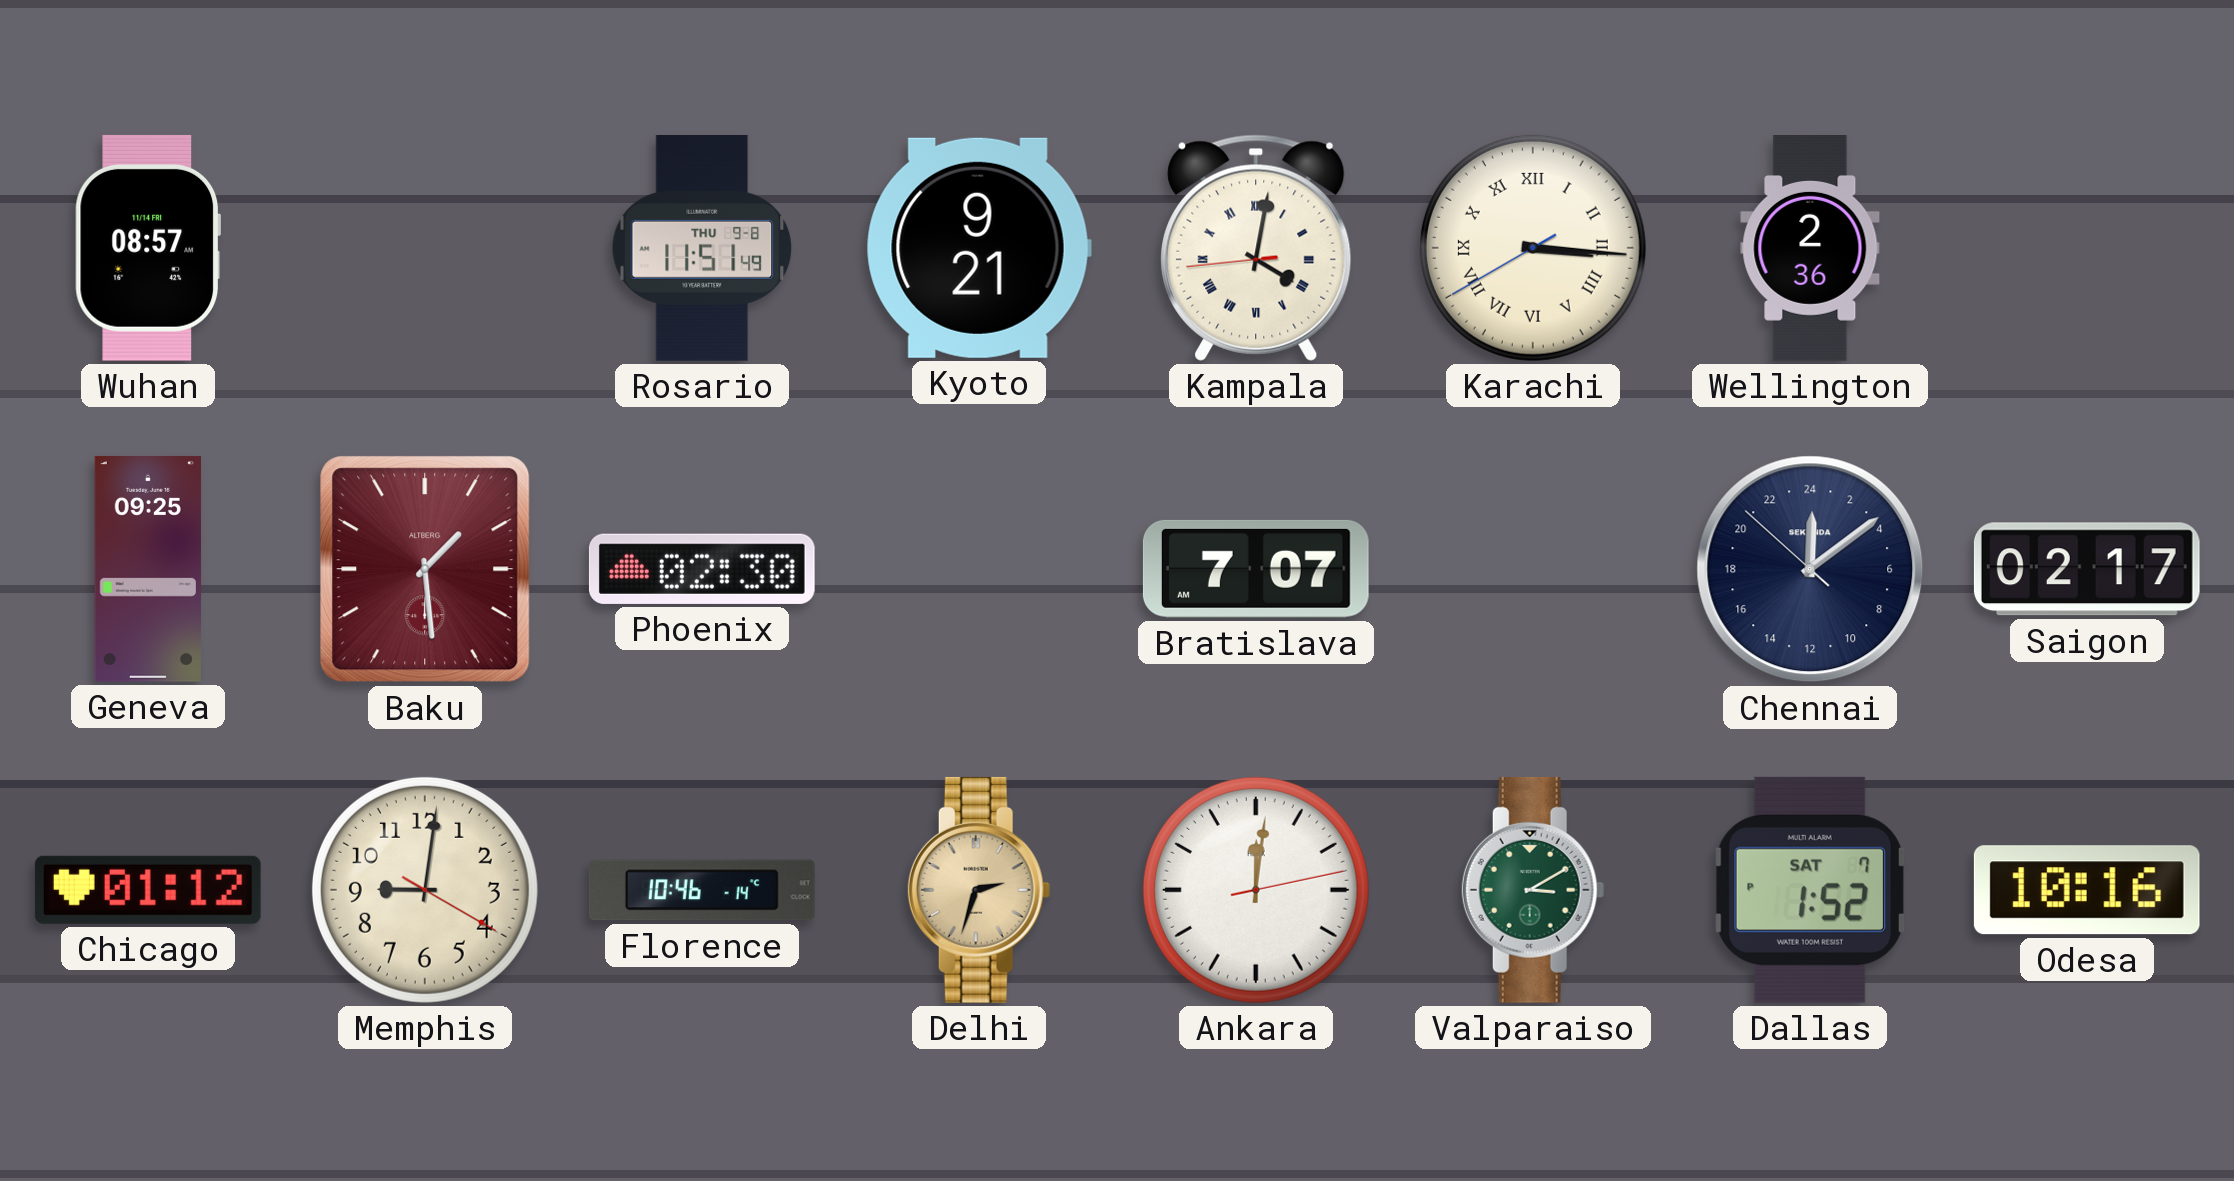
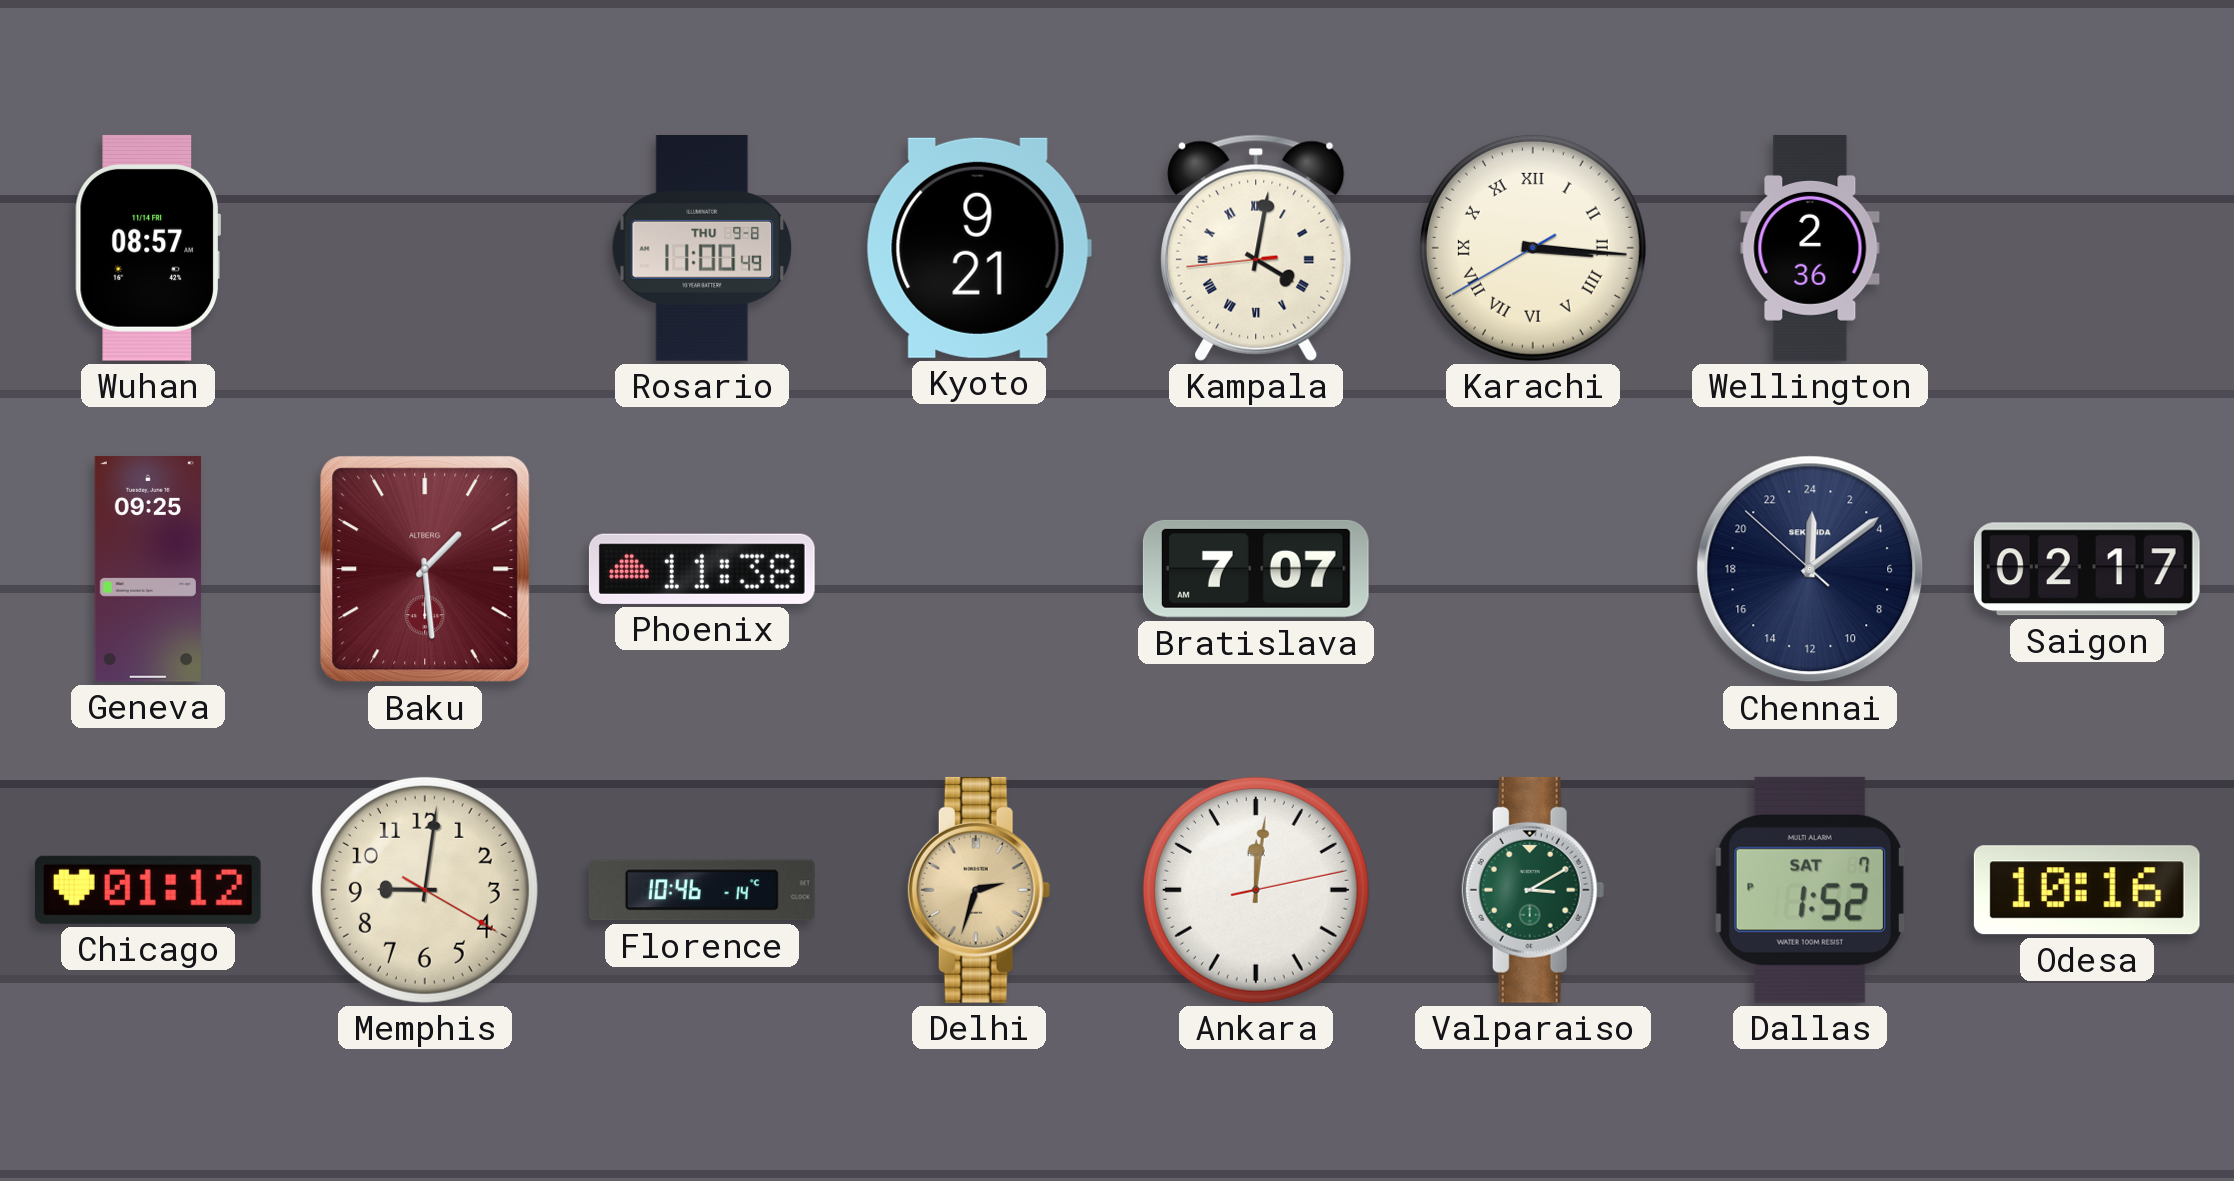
Rosario: 11:51 -> 11:00
Phoenix: 02:30 -> 11:38
